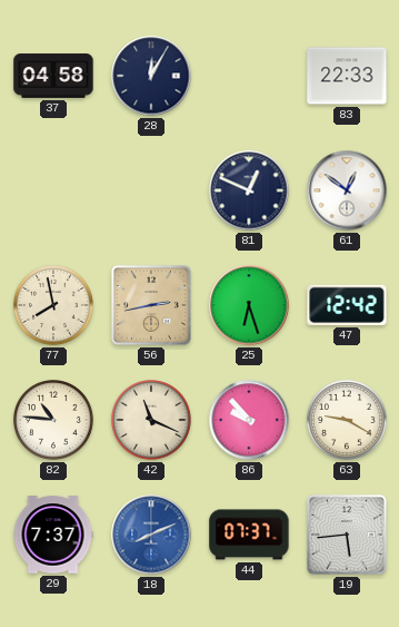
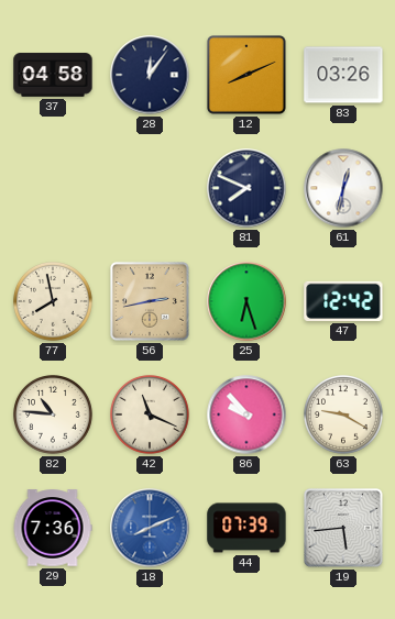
28: 12:05 -> 12:06
12: none -> 8:11
83: 22:33 -> 03:26
81: 12:49 -> 7:49
61: 12:51 -> 12:32
29: 7:37 -> 7:36
44: 07:37 -> 07:39
